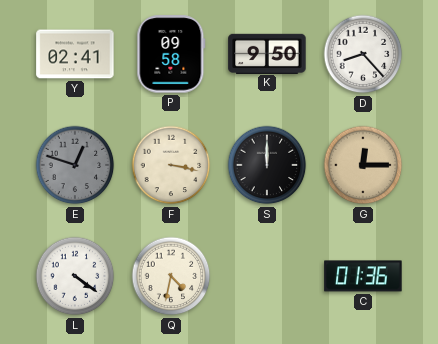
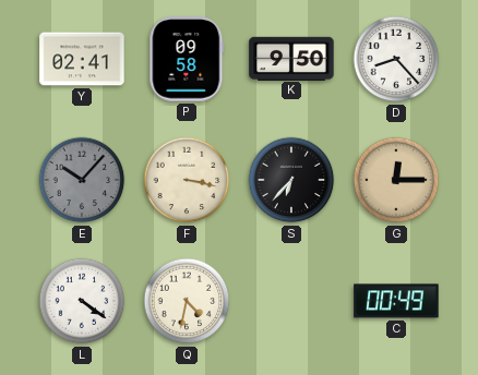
E: 12:48 -> 10:07
S: 12:00 -> 6:37
C: 01:36 -> 00:49
